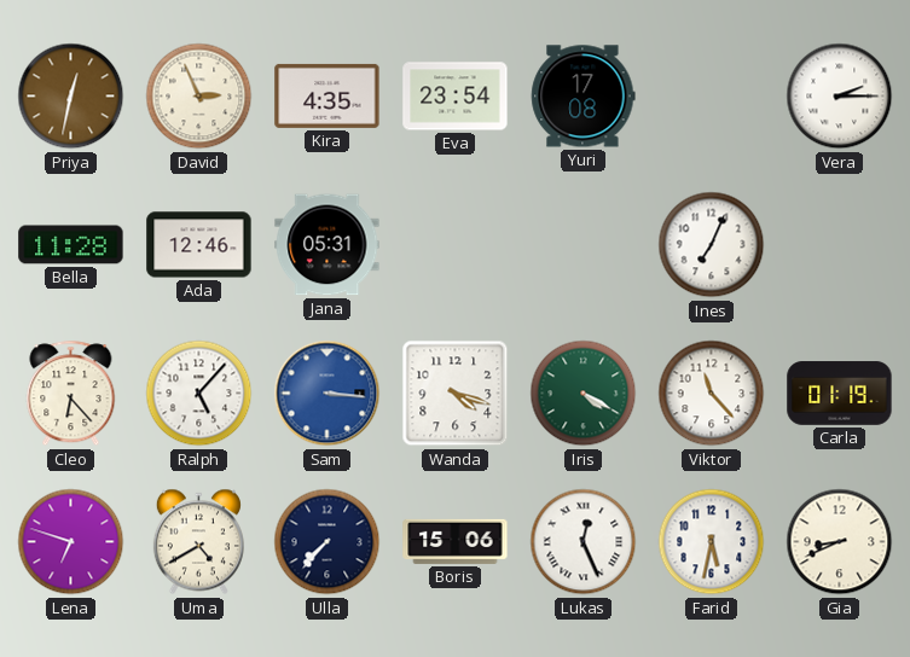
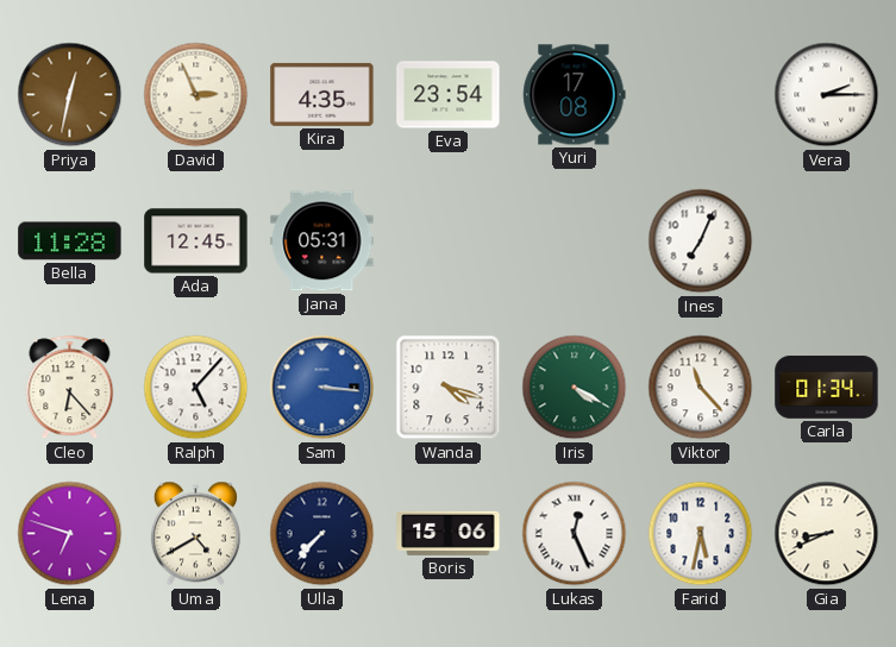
Ada: 12:46 -> 12:45
Carla: 01:19 -> 01:34
